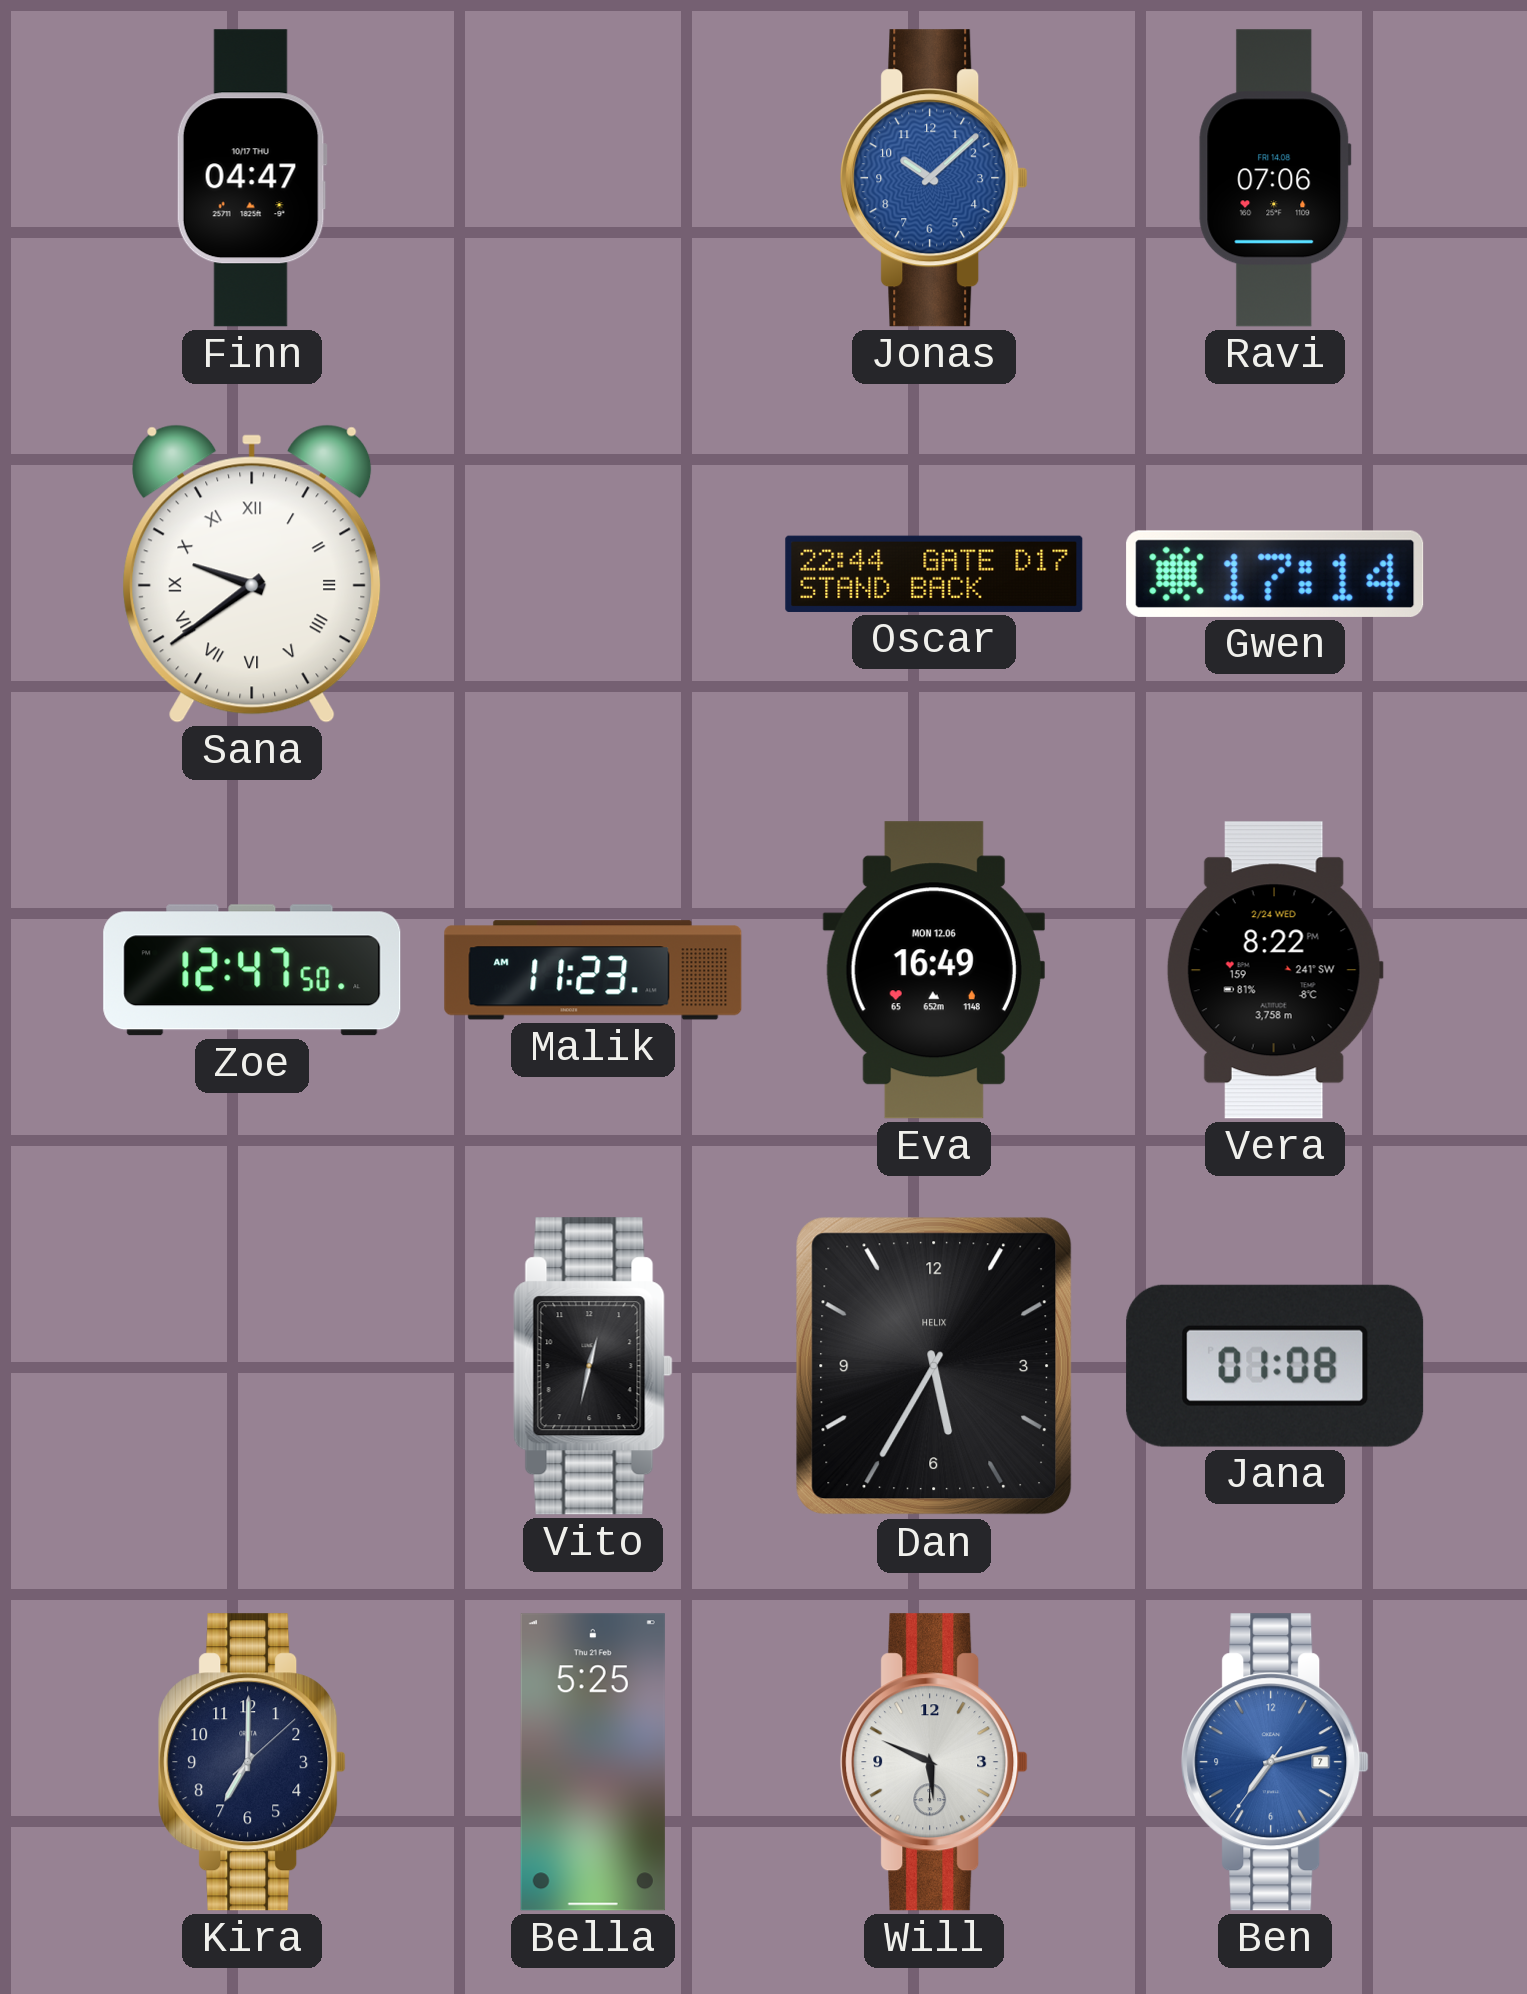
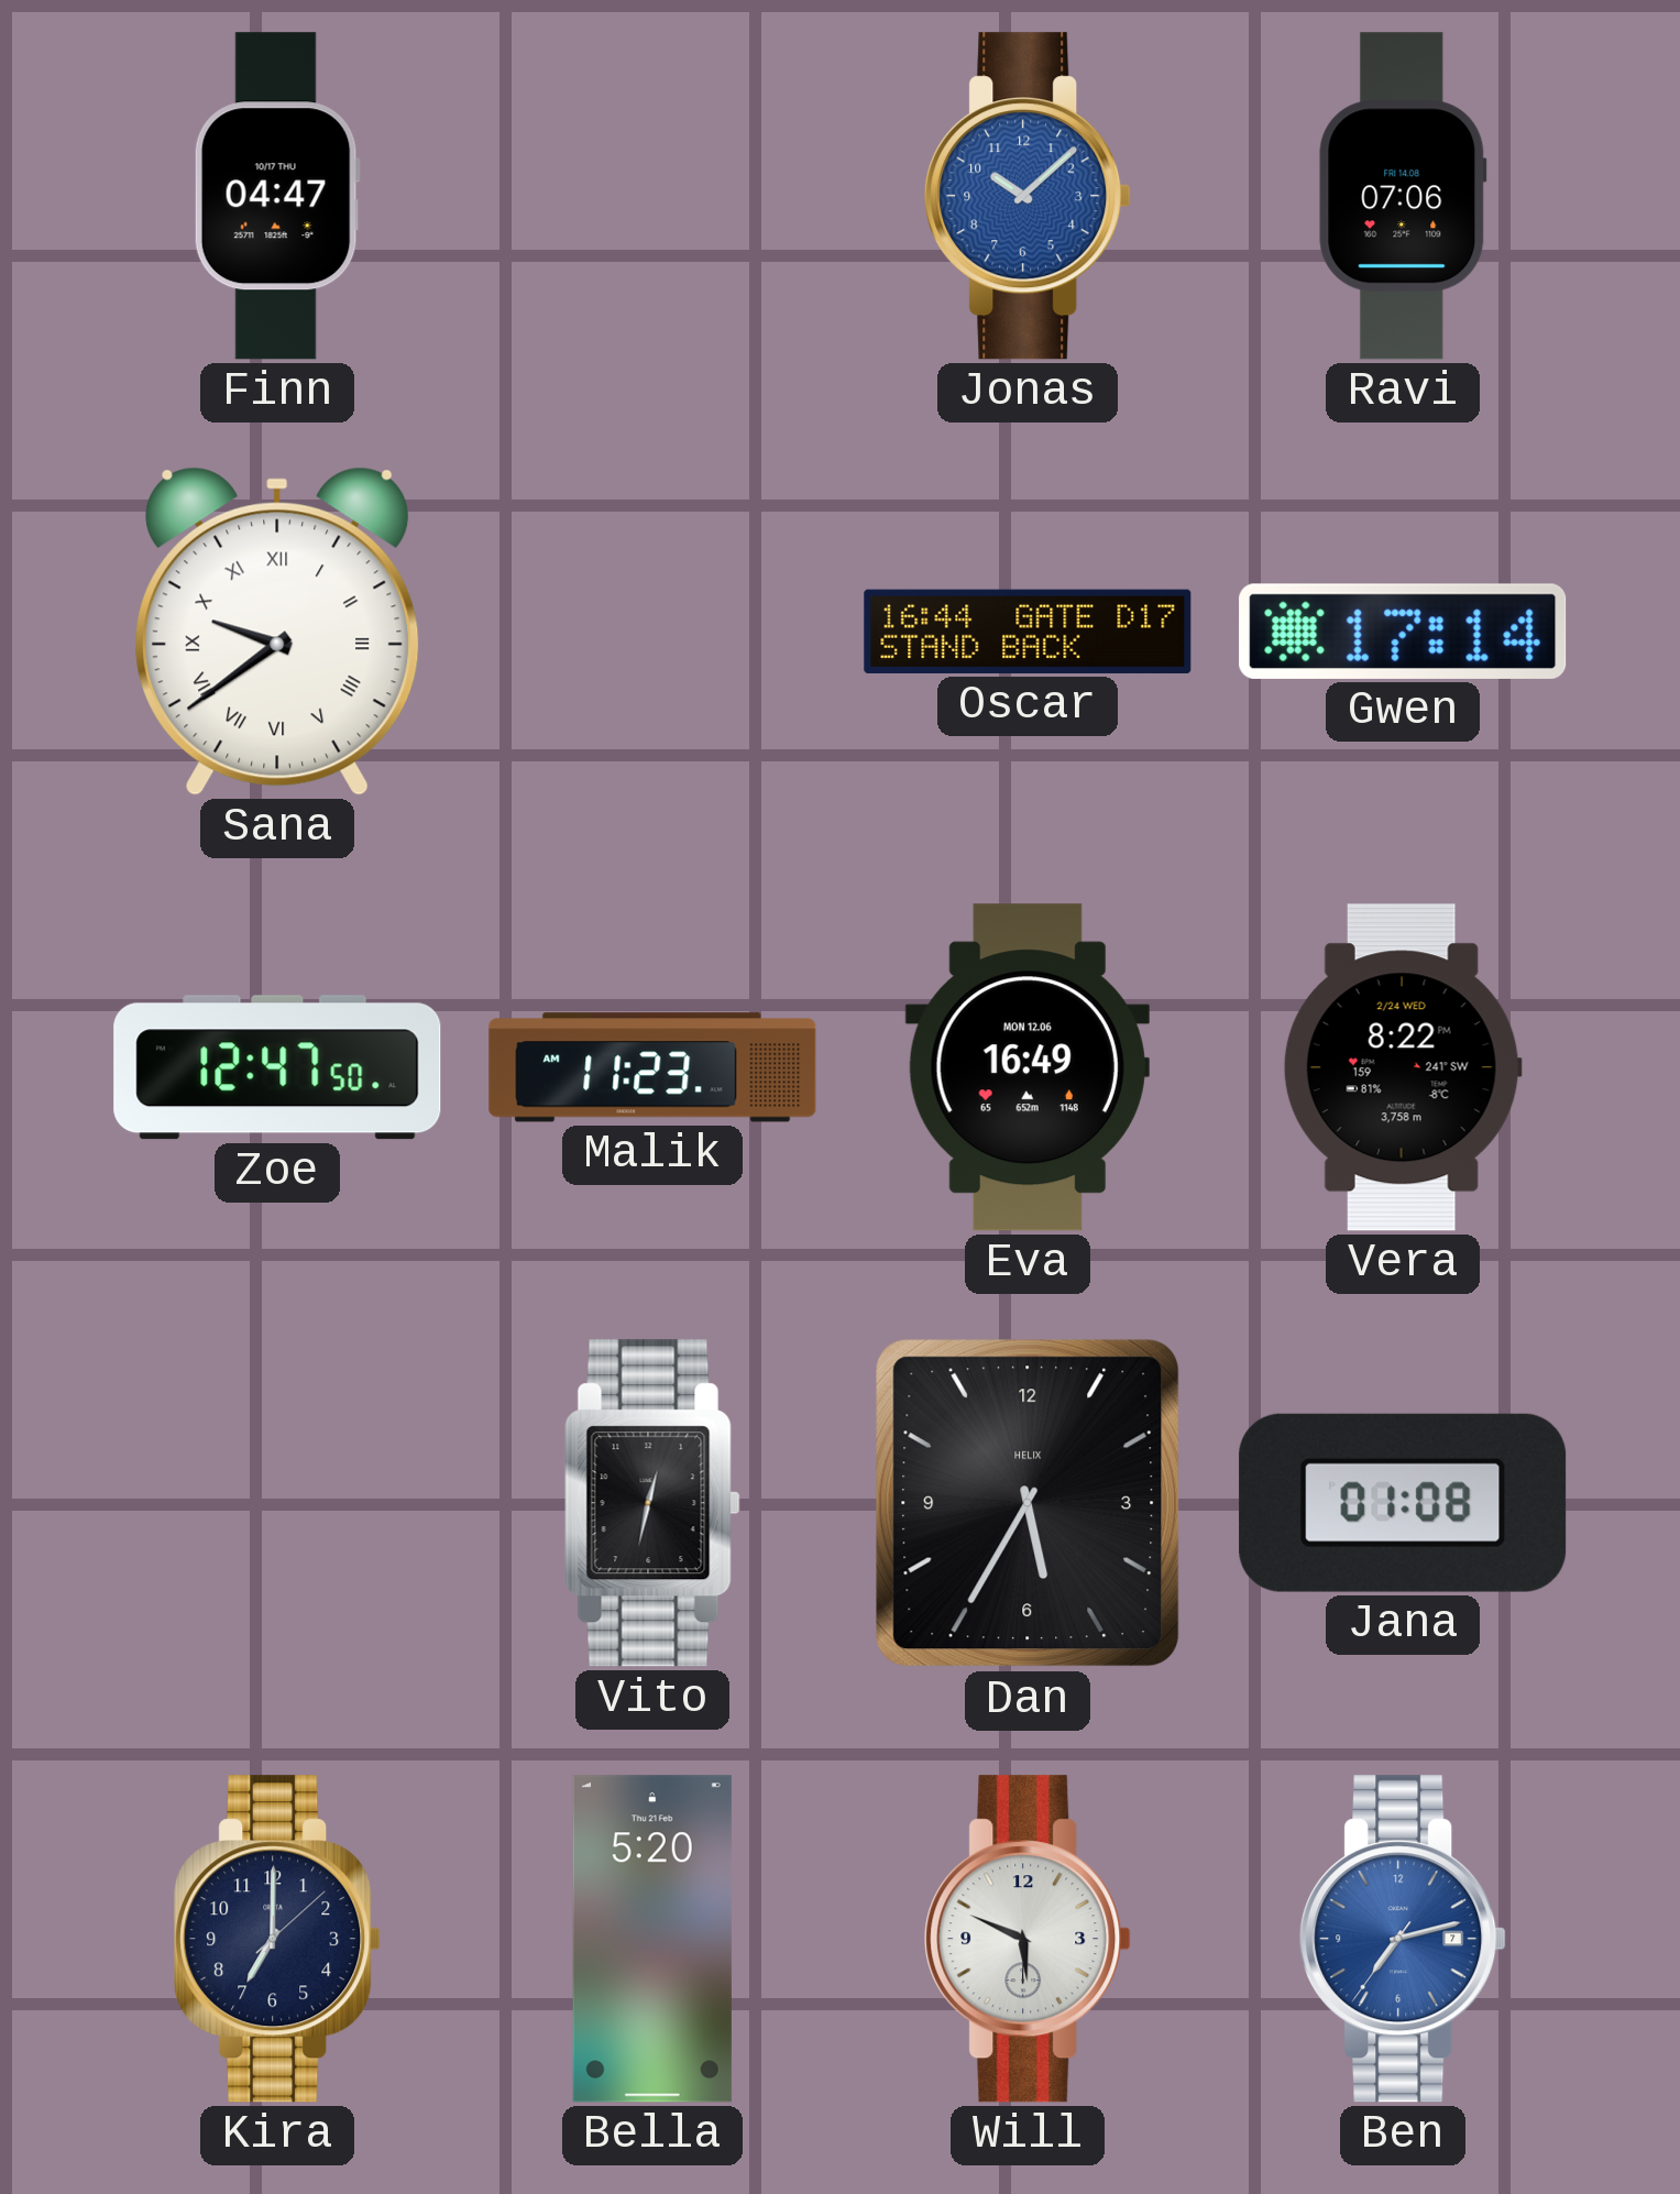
Oscar: 22:44 -> 16:44
Bella: 5:25 -> 5:20
